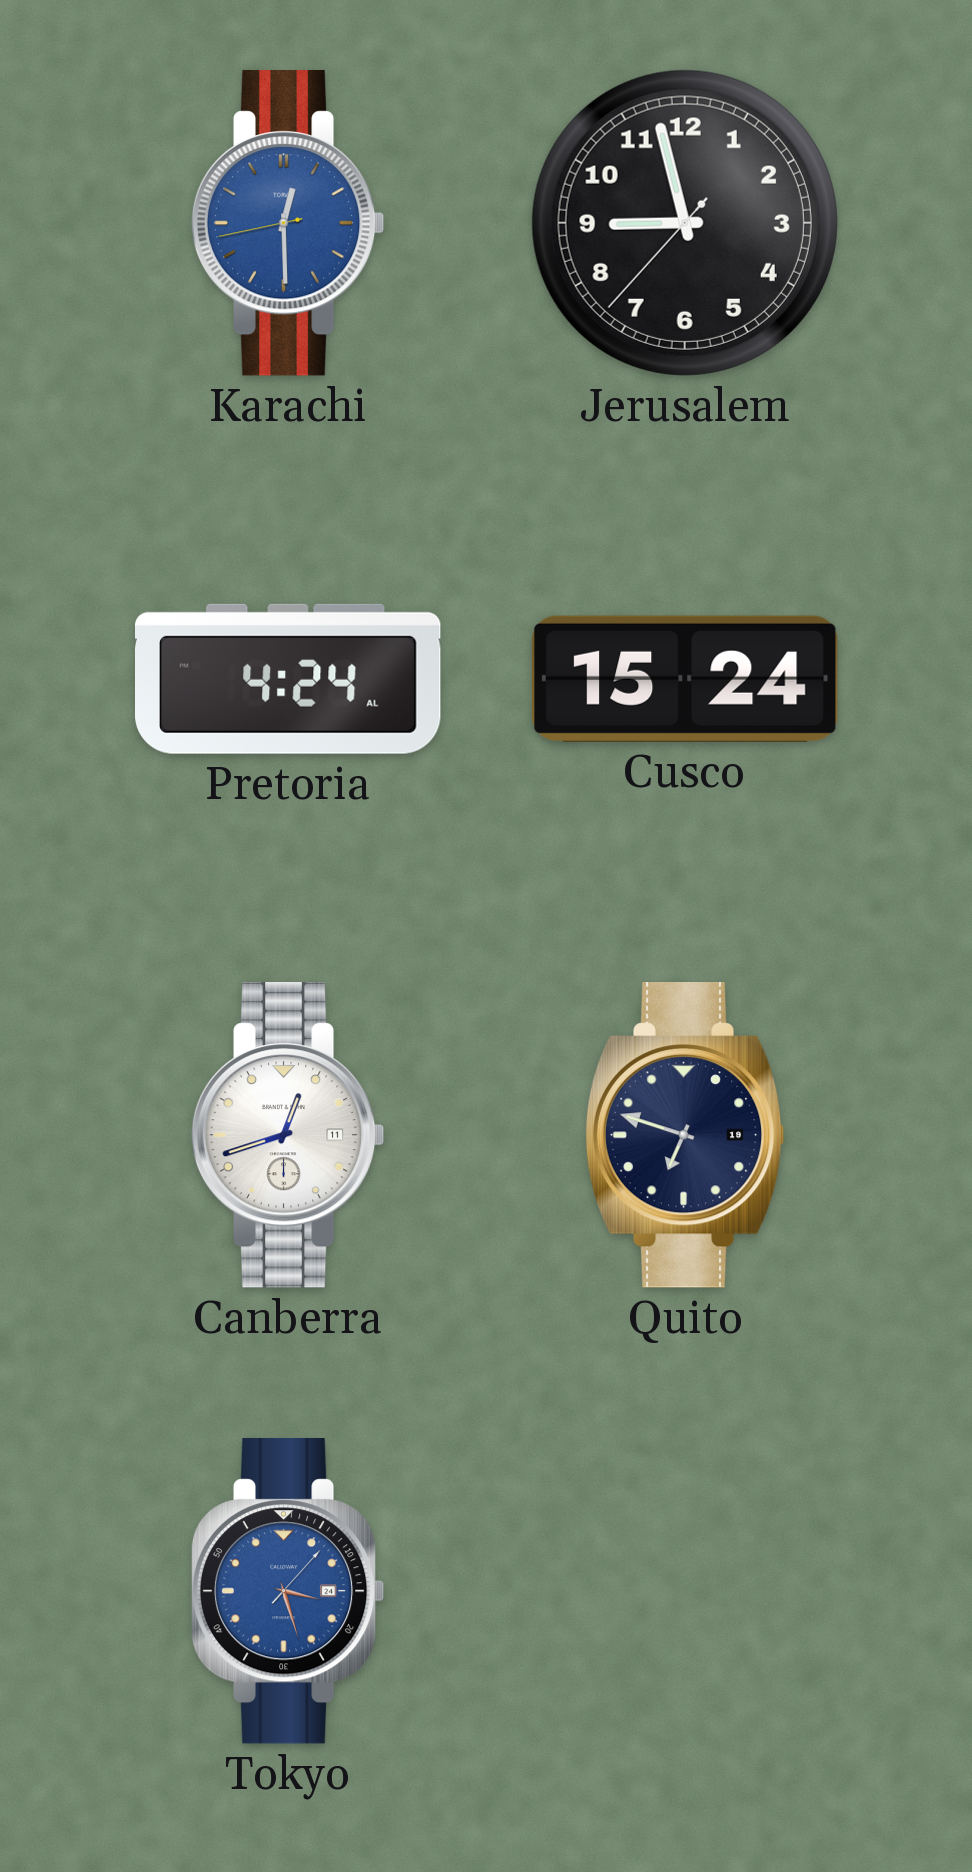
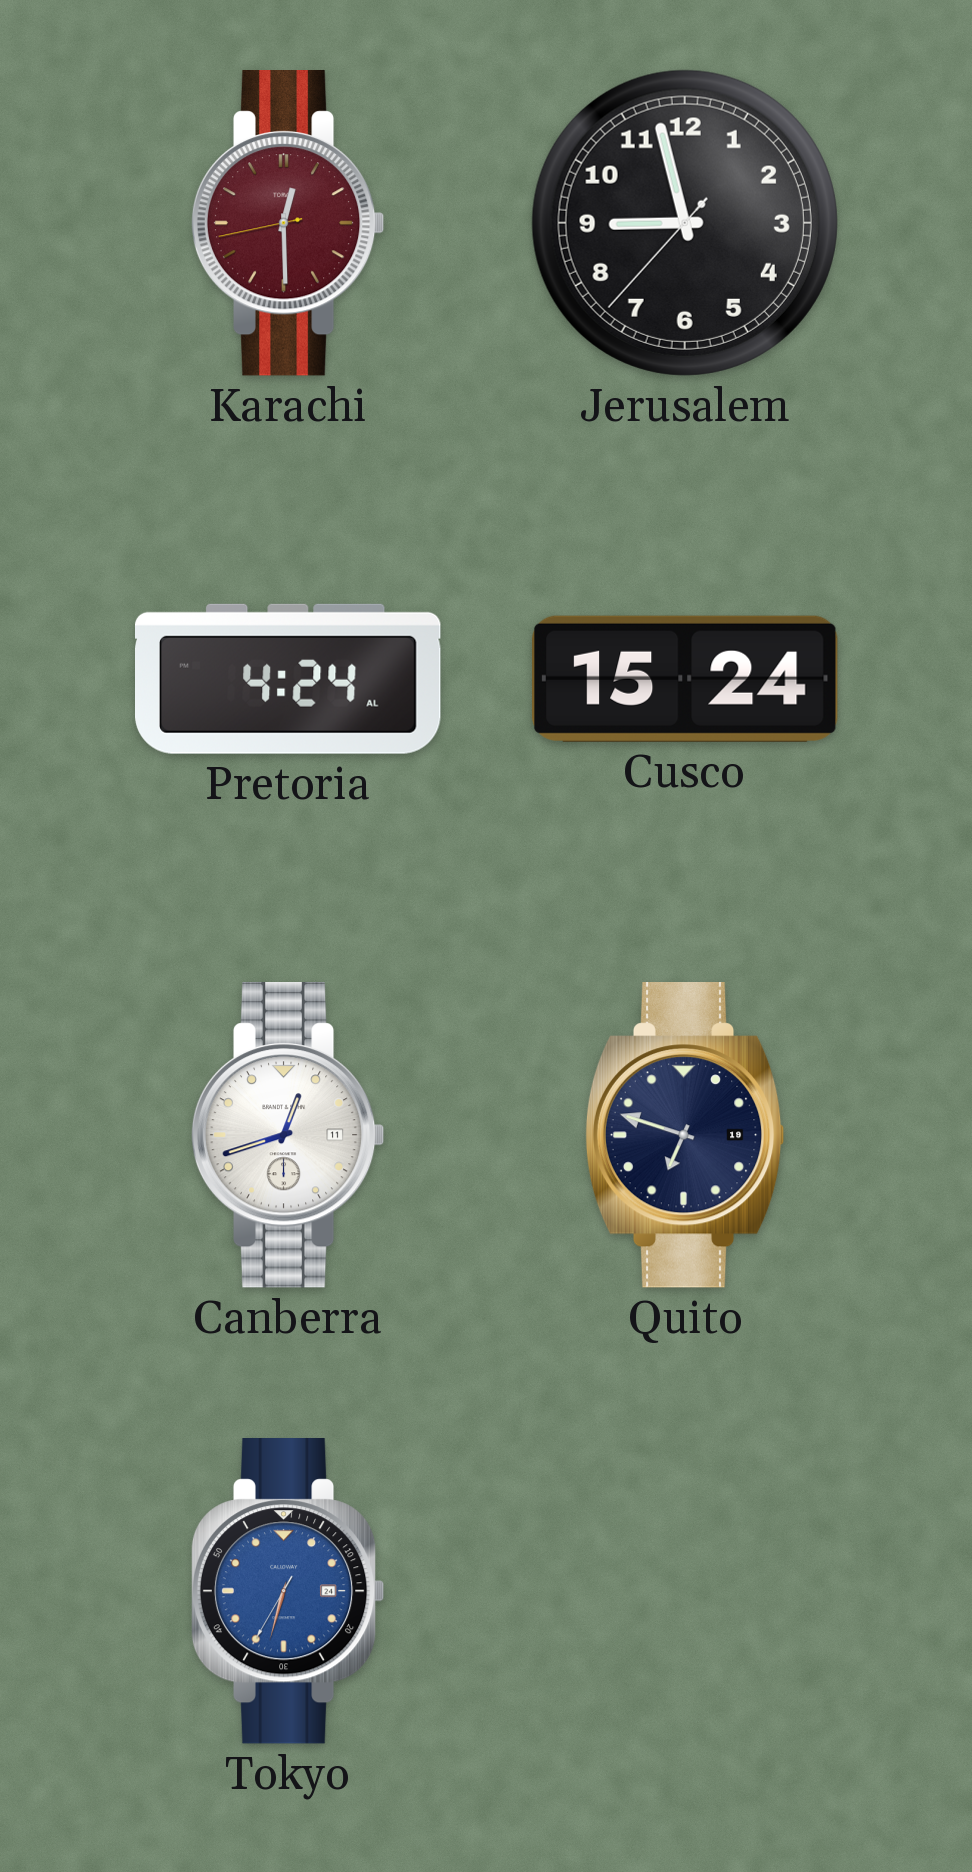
Karachi dial: blue -> burgundy
Tokyo: 3:27 -> 6:32
